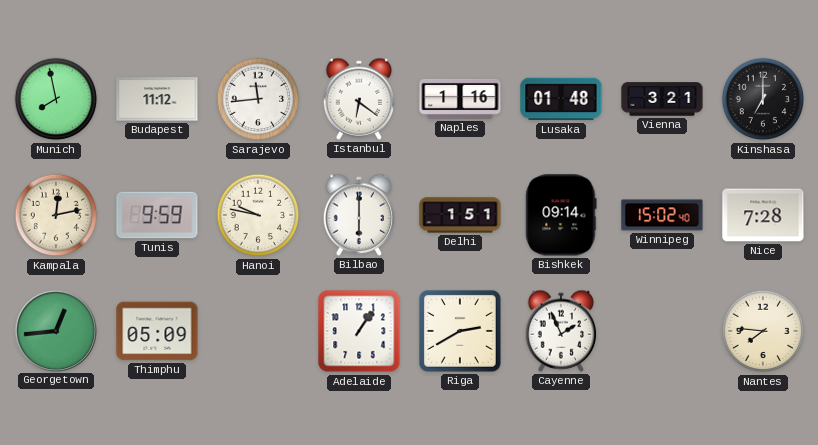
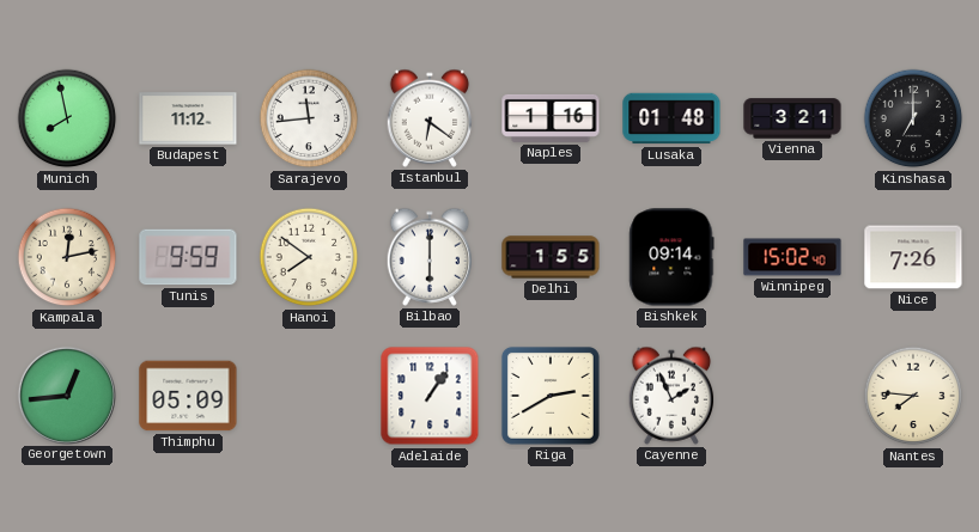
Hanoi: 9:47 -> 7:51
Delhi: 1:51 -> 1:55
Nice: 7:28 -> 7:26
